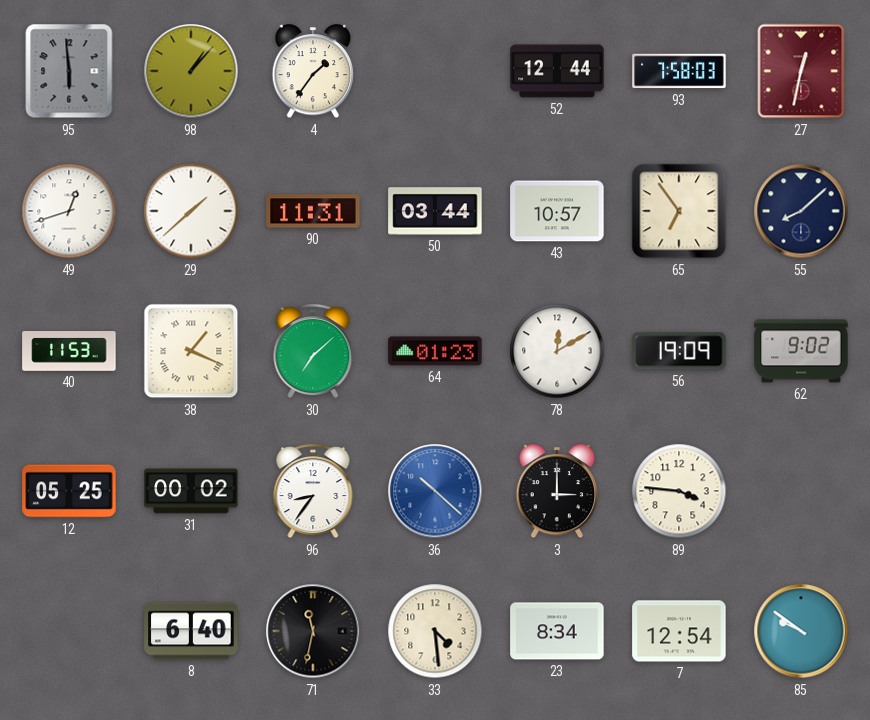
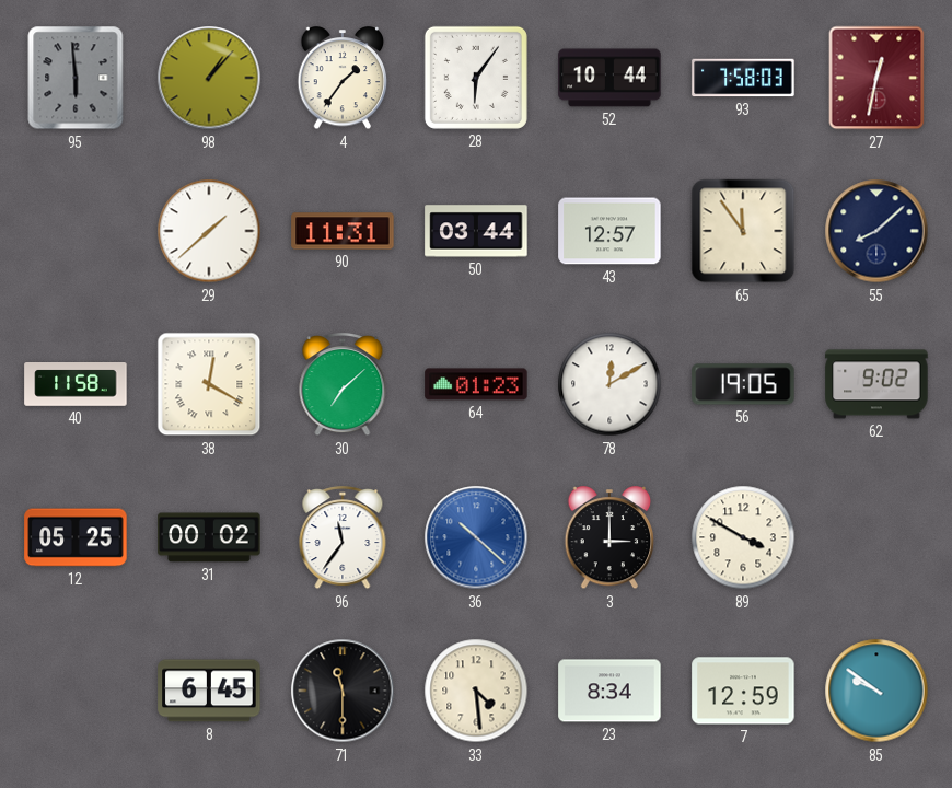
28: none -> 6:06
52: 12:44 -> 10:44
49: 12:42 -> none
43: 10:57 -> 12:57
65: 6:54 -> 11:54
40: 11:53 -> 11:58
38: 1:19 -> 12:20
56: 19:09 -> 19:05
96: 8:36 -> 11:36
89: 3:46 -> 3:50
8: 6:40 -> 6:45
71: 11:32 -> 11:30
7: 12:54 -> 12:59
